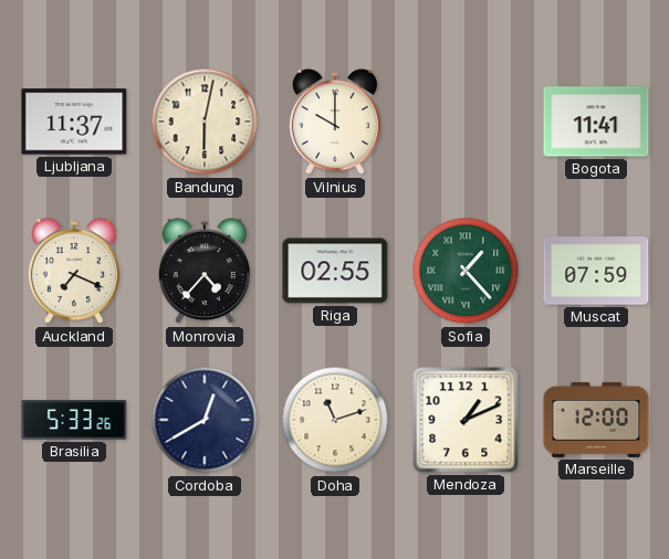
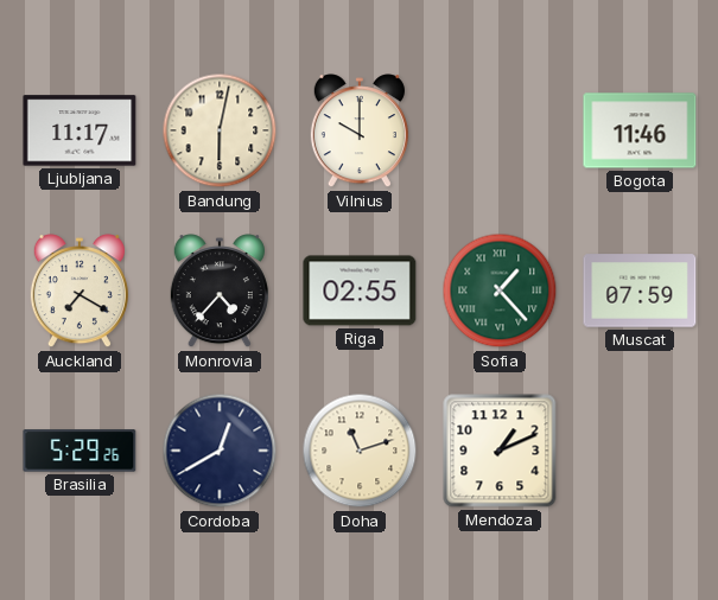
Ljubljana: 11:37 -> 11:17
Bogota: 11:41 -> 11:46
Auckland: 7:19 -> 7:20
Brasilia: 5:33 -> 5:29
Marseille: 12:00 -> none
